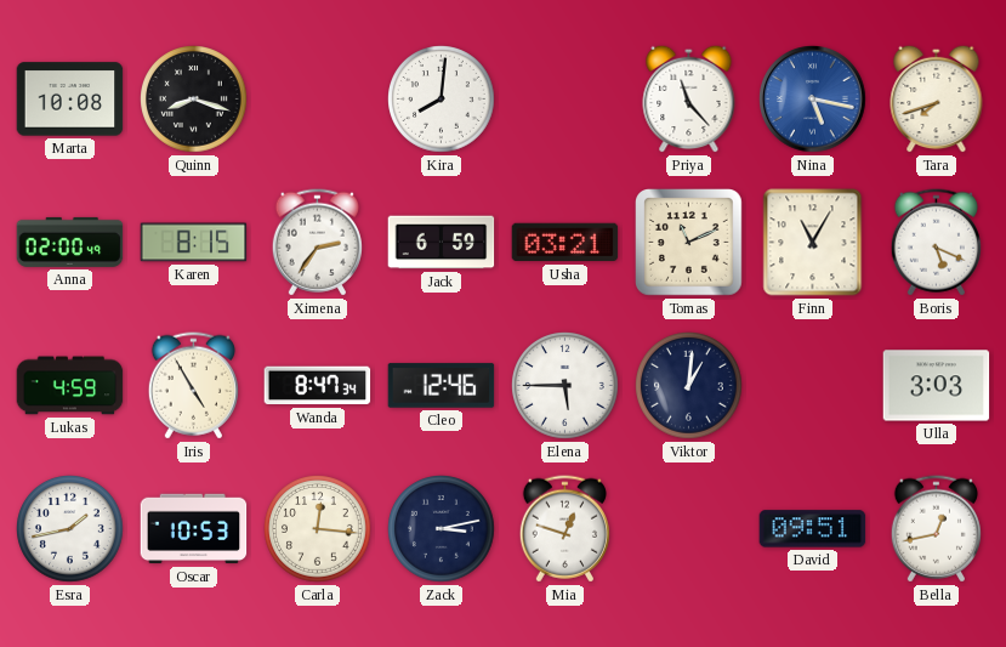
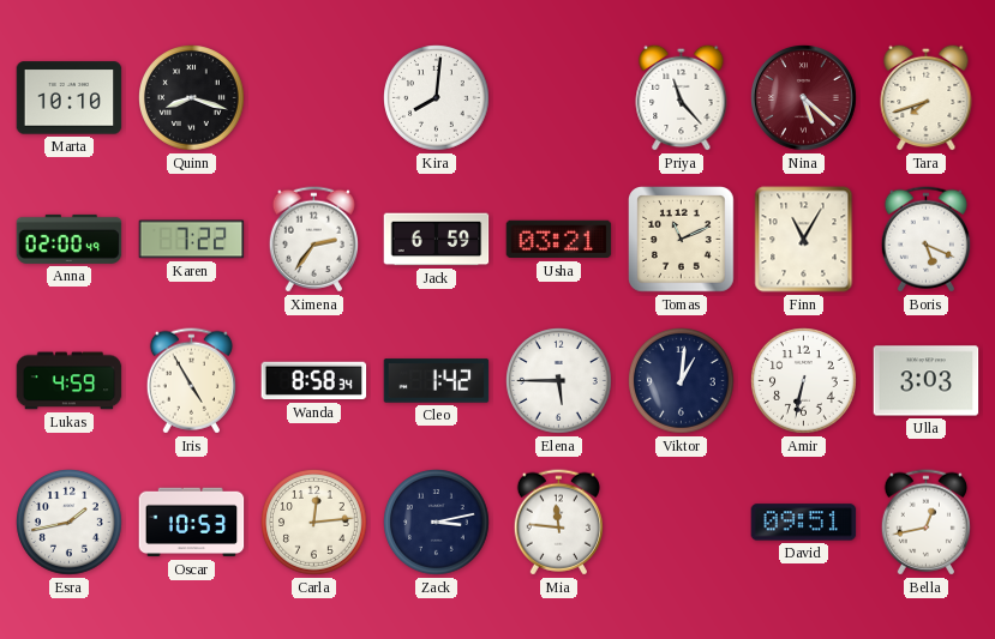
Marta: 10:08 -> 10:10
Nina: 5:17 -> 5:22
Nina dial: blue -> burgundy
Karen: 8:15 -> 7:22
Wanda: 8:47 -> 8:58
Cleo: 12:46 -> 1:42
Amir: none -> 6:32
Carla: 12:16 -> 12:14
Mia: 12:48 -> 11:46
